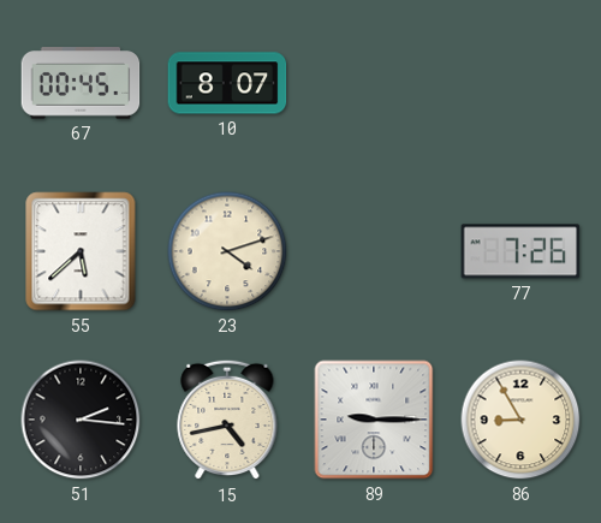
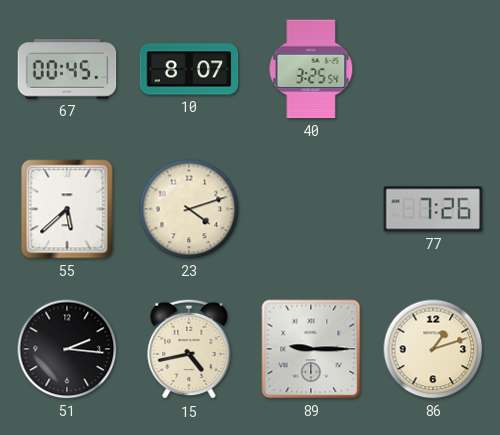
40: none -> 3:25
86: 8:55 -> 1:12
